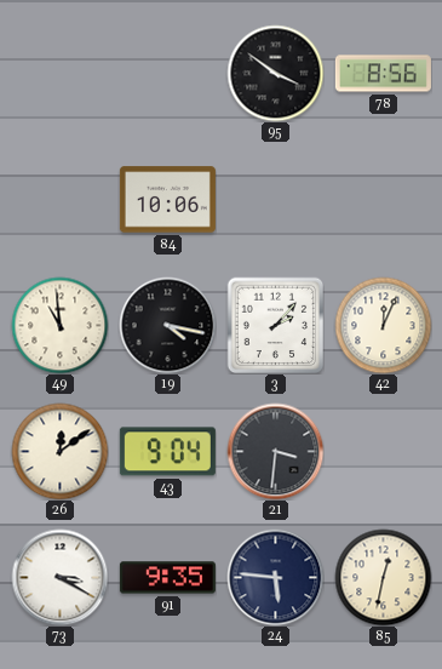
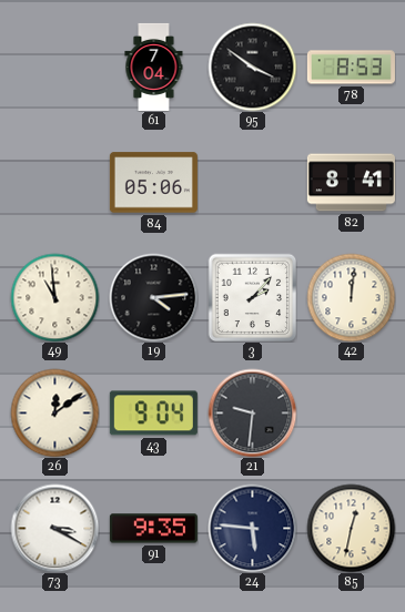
61: none -> 7:04
78: 8:56 -> 8:53
84: 10:06 -> 05:06
82: none -> 8:41
19: 4:17 -> 4:14
42: 12:04 -> 12:01
21: 3:31 -> 9:31
